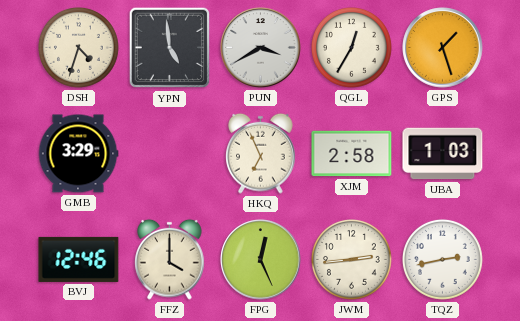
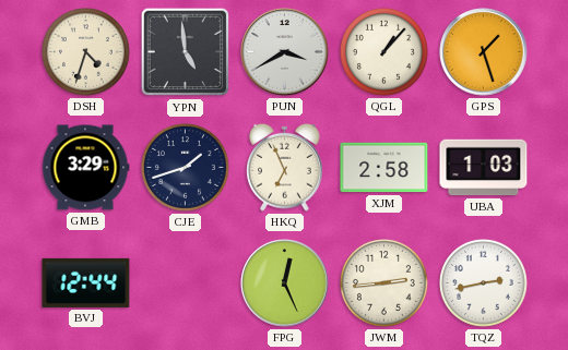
QGL: 12:35 -> 1:07
CJE: none -> 1:42
BVJ: 12:46 -> 12:44
FFZ: 4:00 -> none
